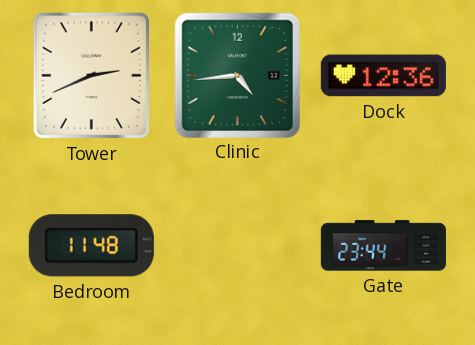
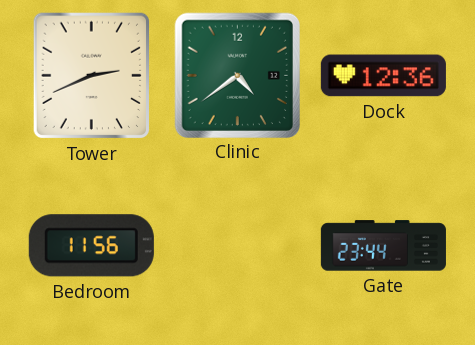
Clinic: 4:44 -> 4:39
Bedroom: 11:48 -> 11:56
